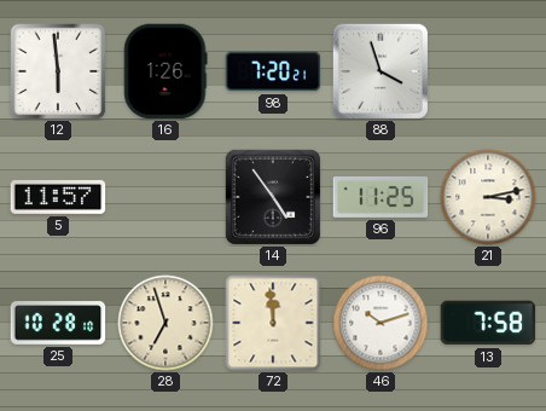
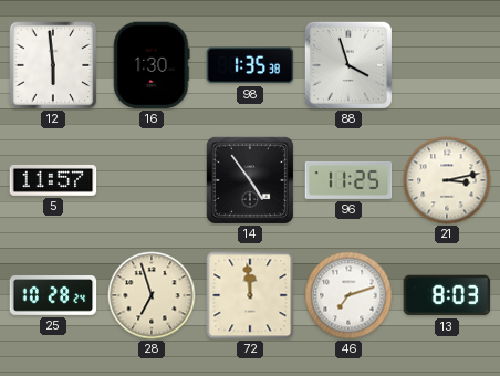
16: 1:26 -> 1:30
98: 7:20 -> 1:35
25: 10:28:10 -> 10:28:24
46: 10:12 -> 7:12
13: 7:58 -> 8:03
